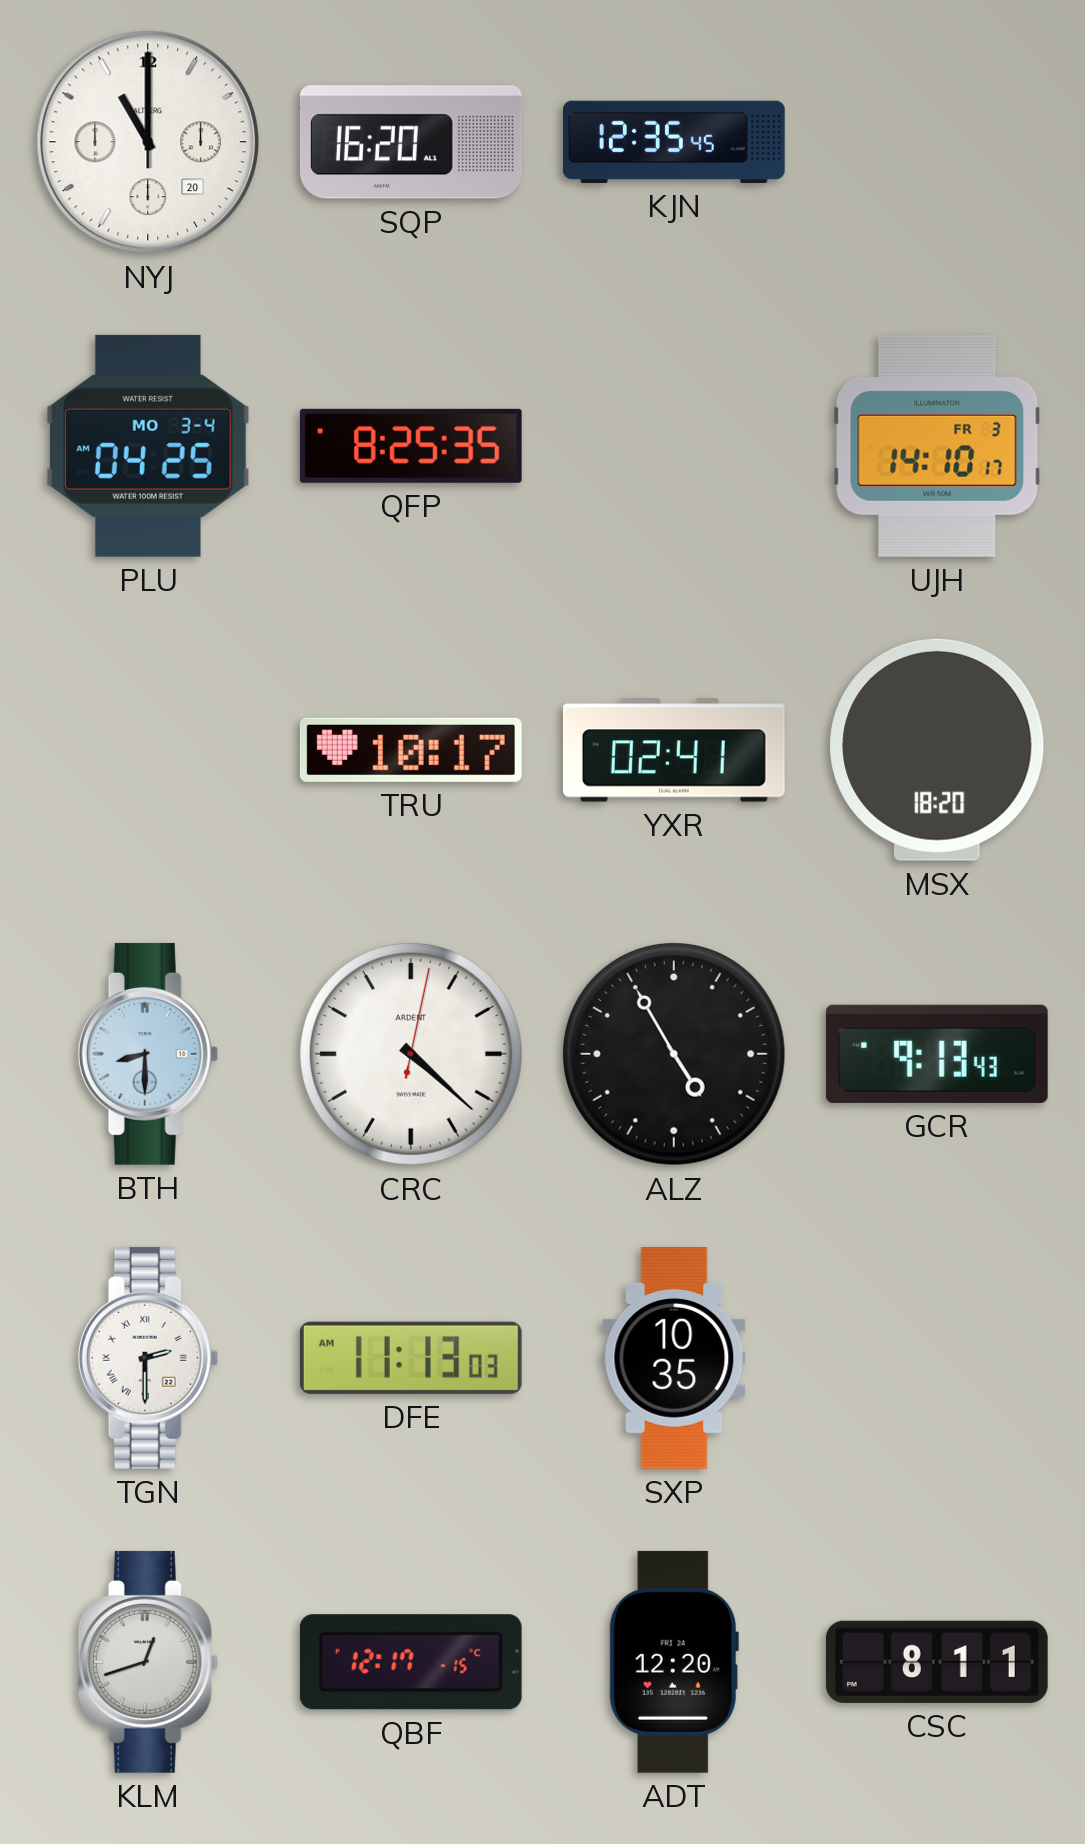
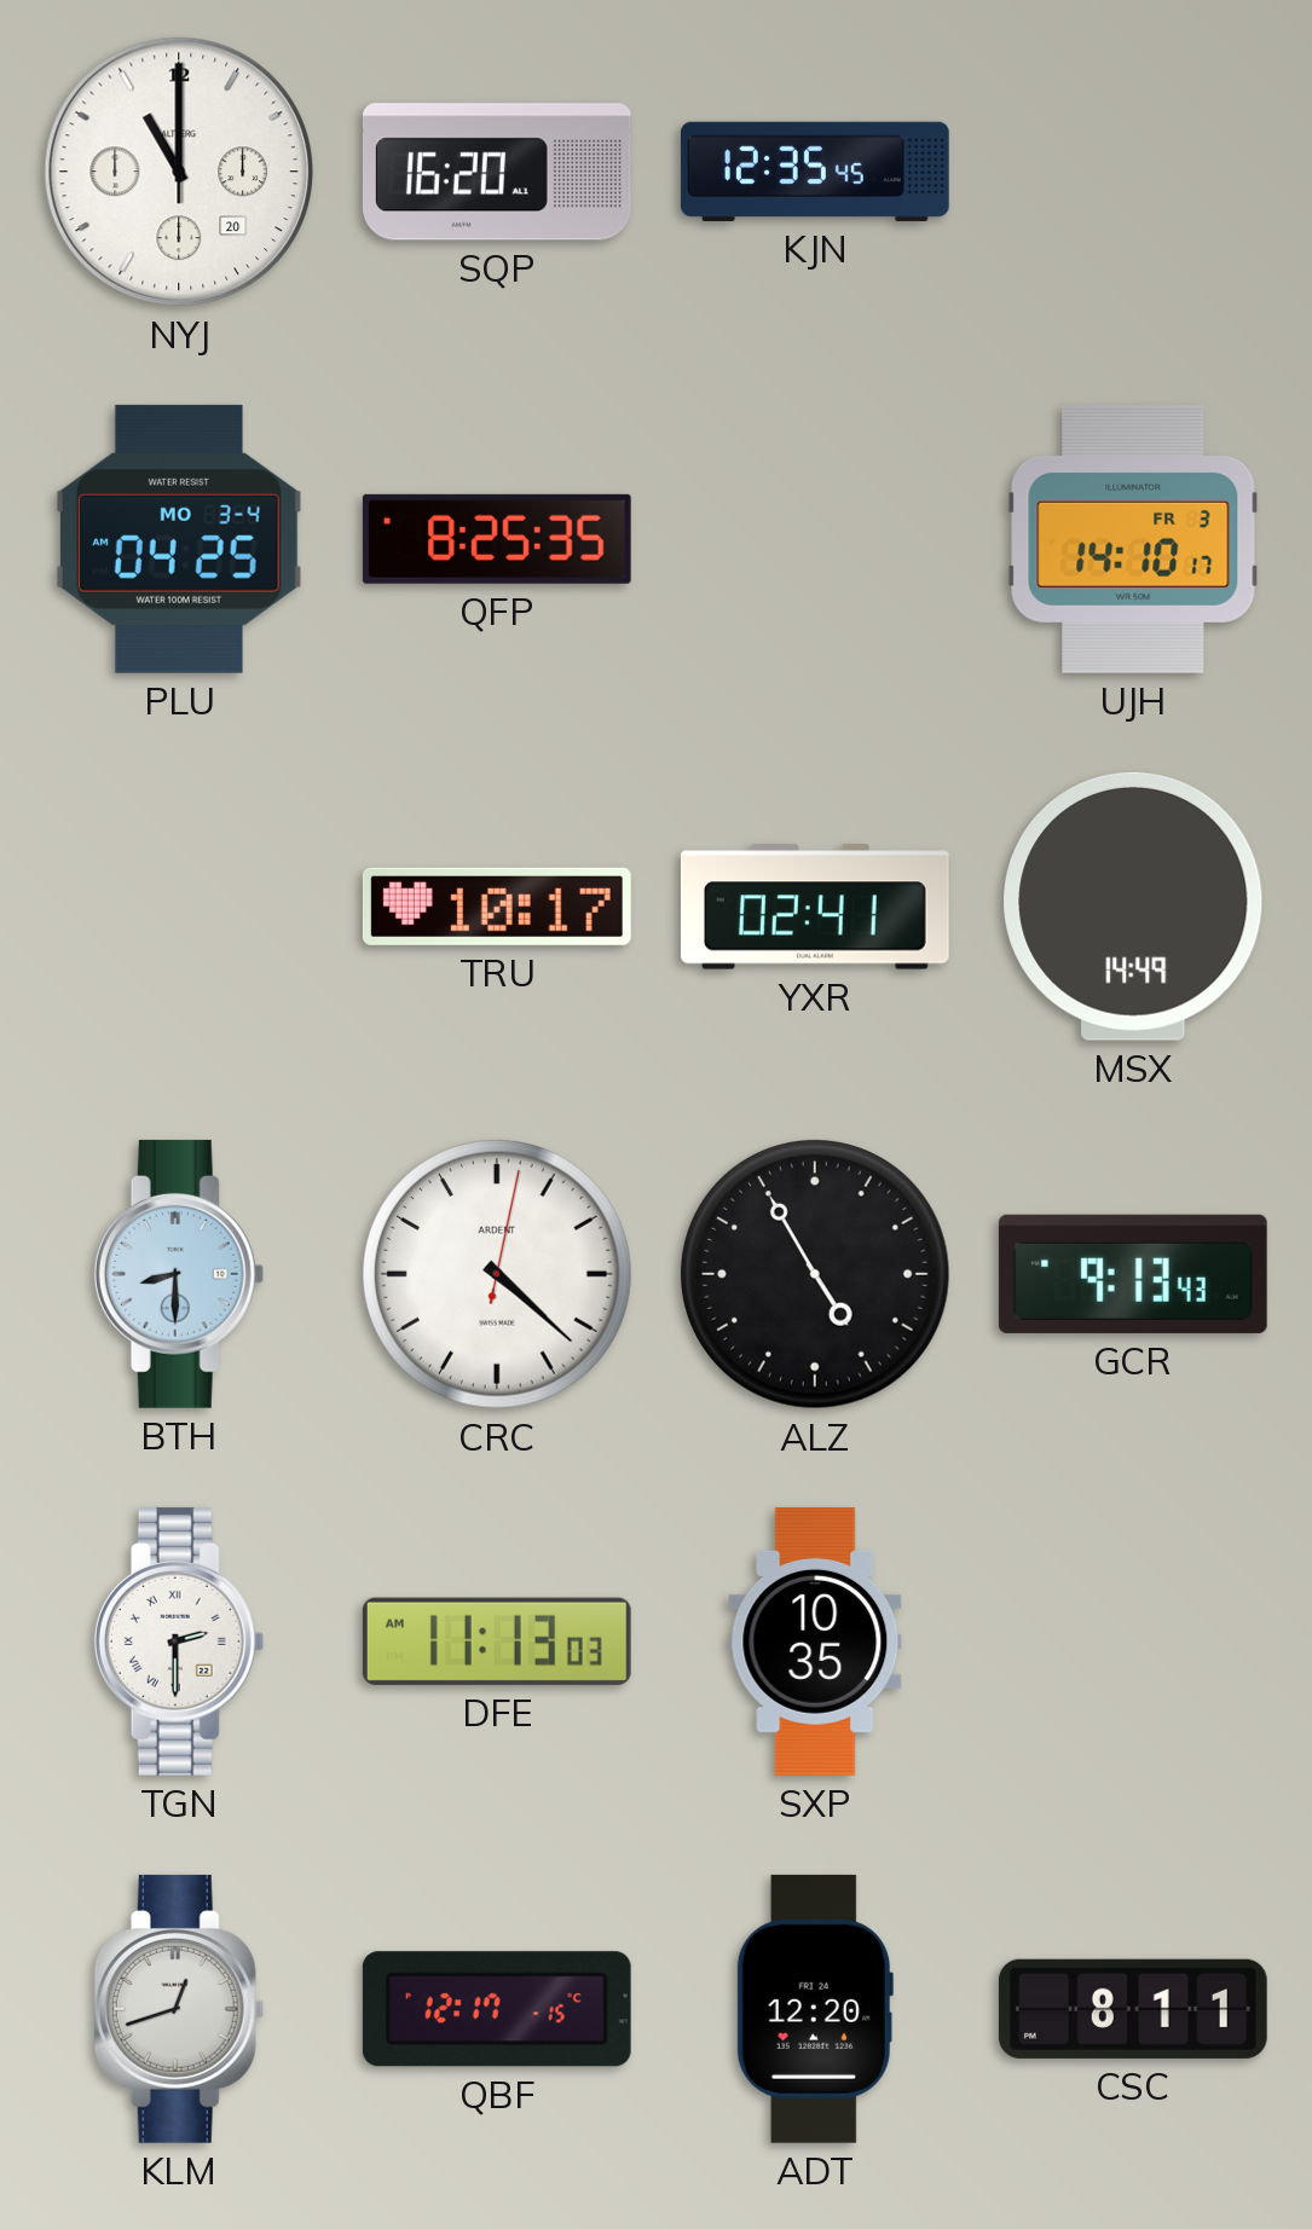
MSX: 18:20 -> 14:49
